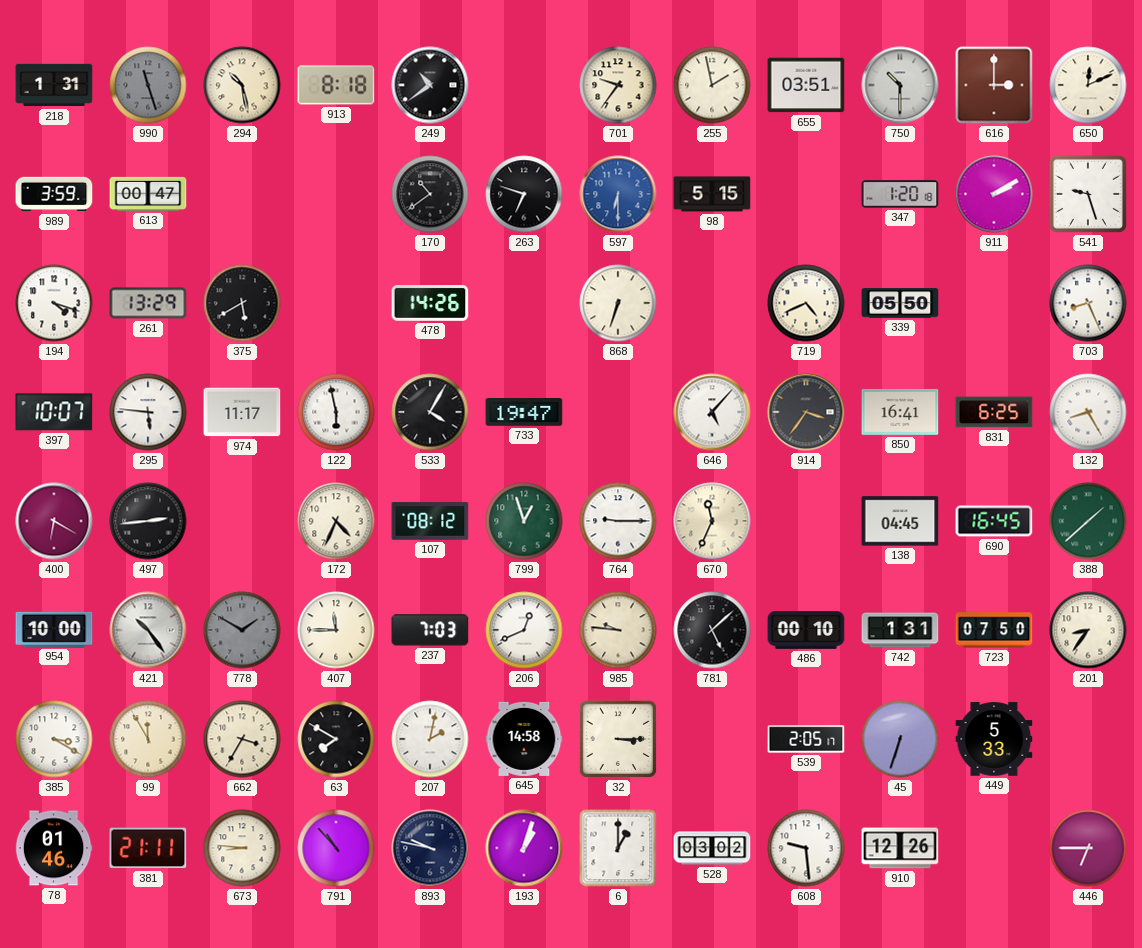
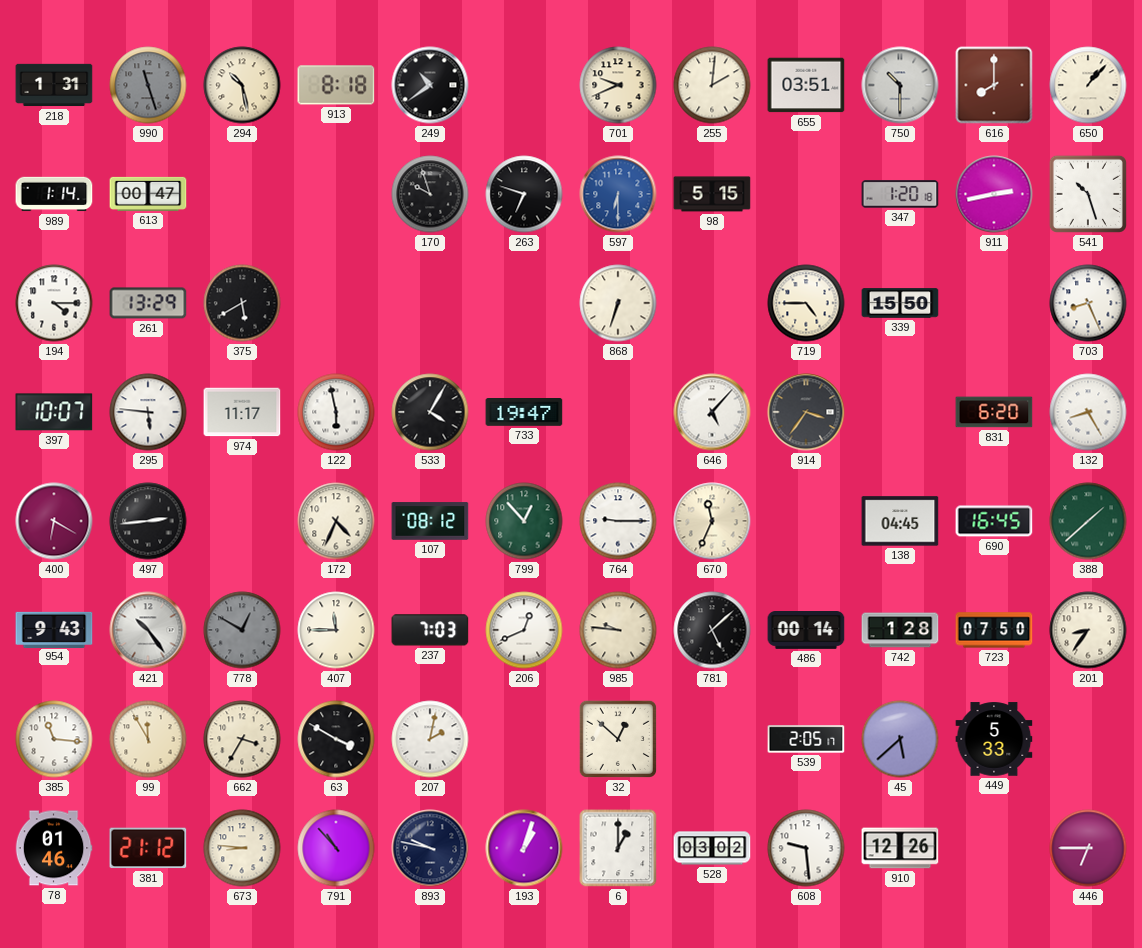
701: 9:36 -> 9:41
255: 1:58 -> 2:01
616: 3:00 -> 8:00
650: 12:11 -> 1:07
989: 3:59 -> 1:14
170: 10:39 -> 9:57
911: 2:10 -> 2:43
541: 9:27 -> 10:27
194: 4:18 -> 4:15
478: 14:26 -> none
719: 4:41 -> 4:45
339: 05:50 -> 15:50
850: 16:41 -> none
831: 6:25 -> 6:20
799: 12:57 -> 12:53
954: 10:00 -> 9:43
778: 1:50 -> 12:50
486: 00:10 -> 00:14
742: 1:31 -> 1:28
385: 3:20 -> 11:16
63: 7:50 -> 3:50
645: 14:58 -> none
32: 3:15 -> 12:52
45: 6:33 -> 5:38
381: 21:11 -> 21:12
